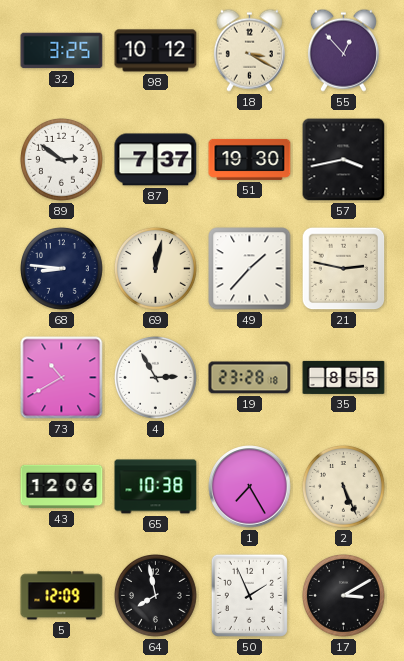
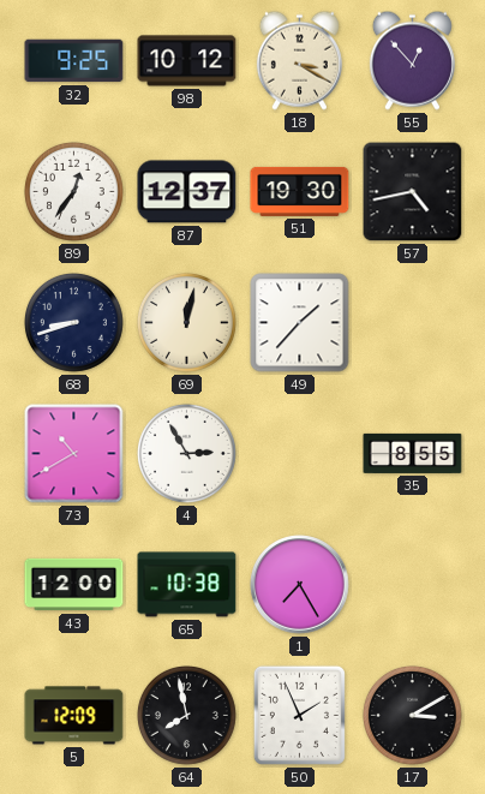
32: 3:25 -> 9:25
89: 2:51 -> 12:36
87: 7:37 -> 12:37
57: 3:43 -> 4:43
68: 8:46 -> 8:42
21: 2:47 -> none
19: 23:28 -> none
43: 12:06 -> 12:00
2: 5:26 -> none
